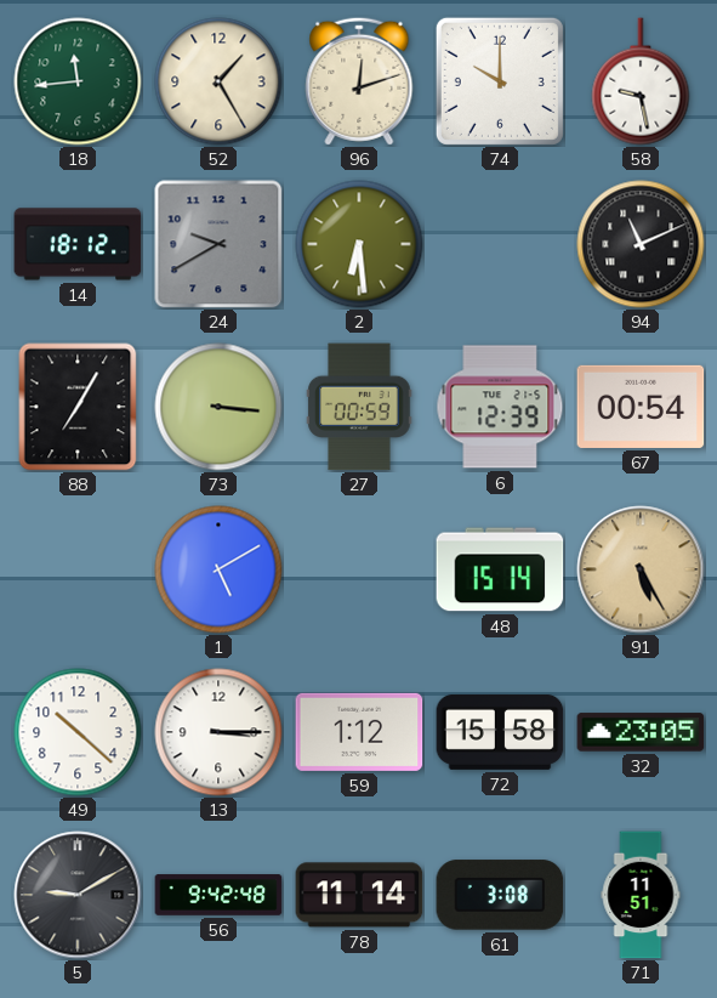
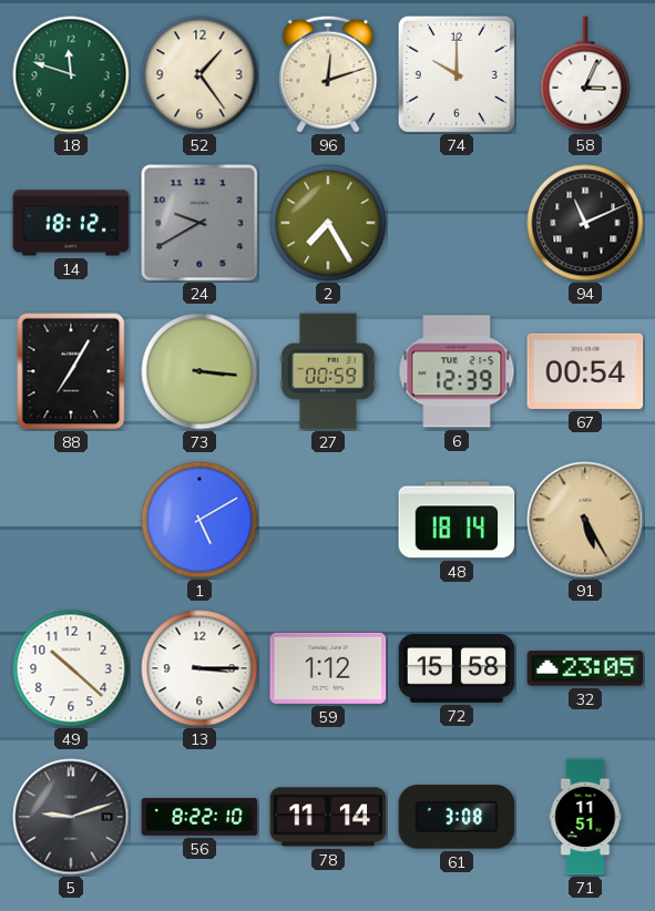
18: 11:44 -> 11:48
52: 1:25 -> 1:24
58: 9:28 -> 3:04
2: 6:29 -> 7:25
48: 15:14 -> 18:14
5: 9:10 -> 9:12
56: 9:42 -> 8:22
